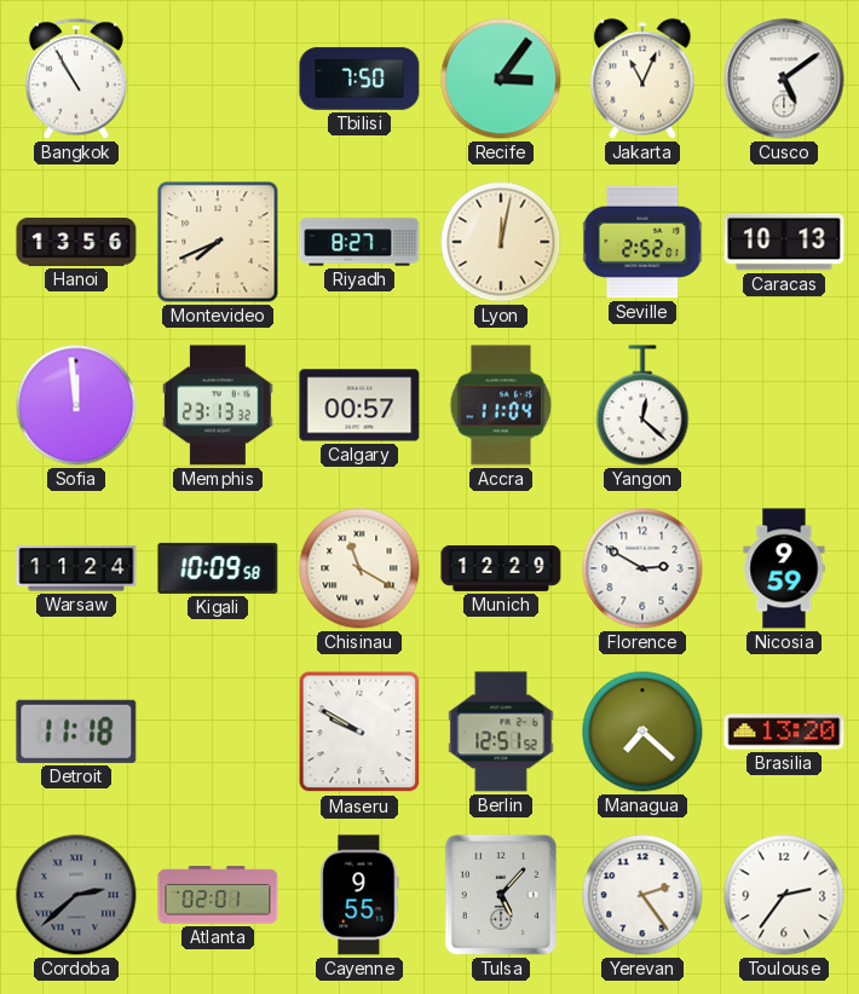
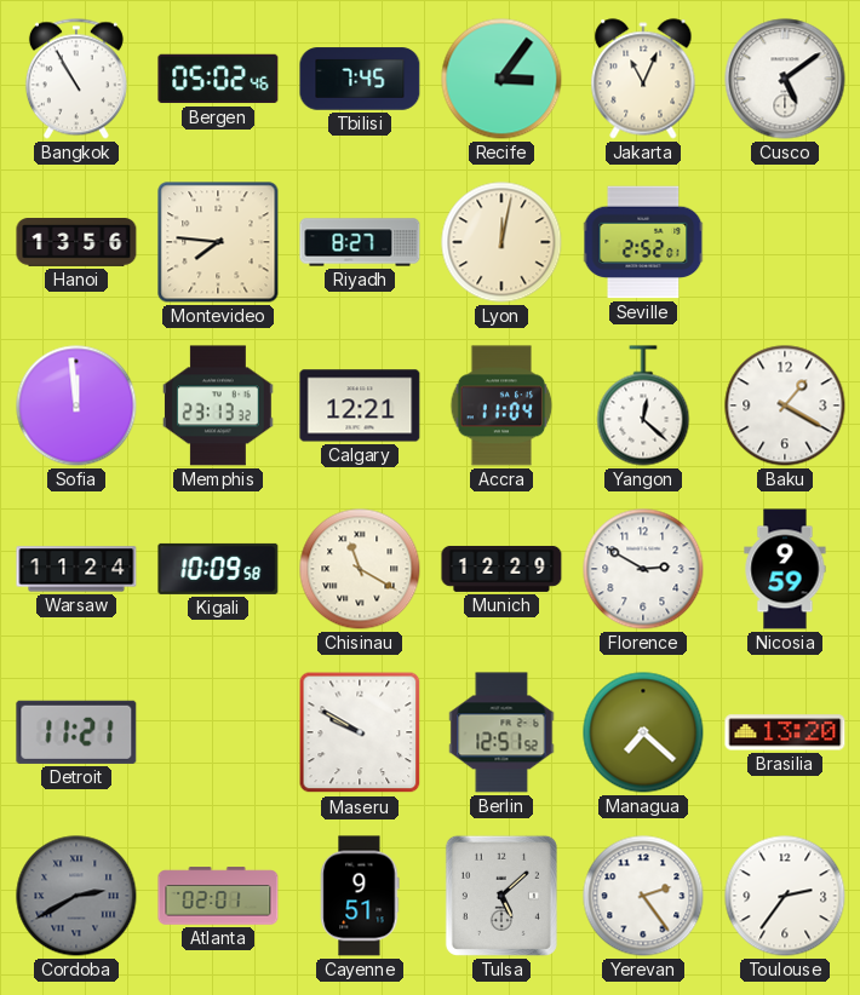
Bergen: none -> 05:02
Tbilisi: 7:50 -> 7:45
Montevideo: 7:41 -> 7:46
Caracas: 10:13 -> none
Calgary: 00:57 -> 12:21
Baku: none -> 1:20
Detroit: 11:18 -> 11:21
Cordoba: 2:38 -> 2:40
Cayenne: 9:55 -> 9:51
Tulsa: 5:07 -> 5:08
